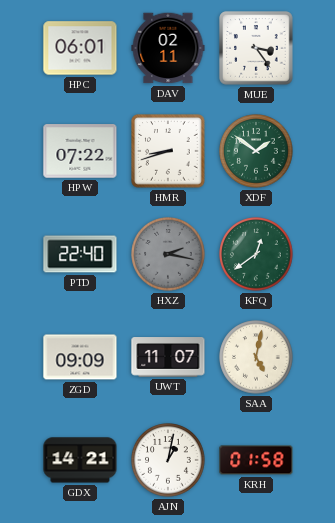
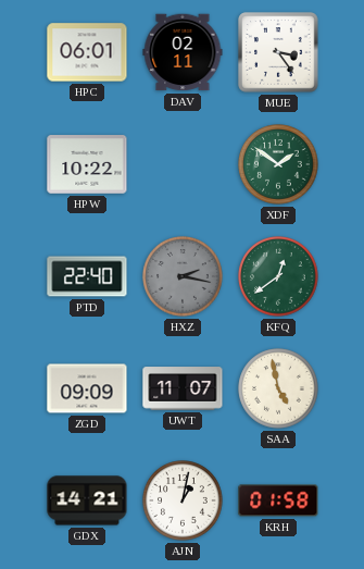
HPW: 07:22 -> 10:22
HMR: 8:42 -> none
SAA: 5:02 -> 4:58
